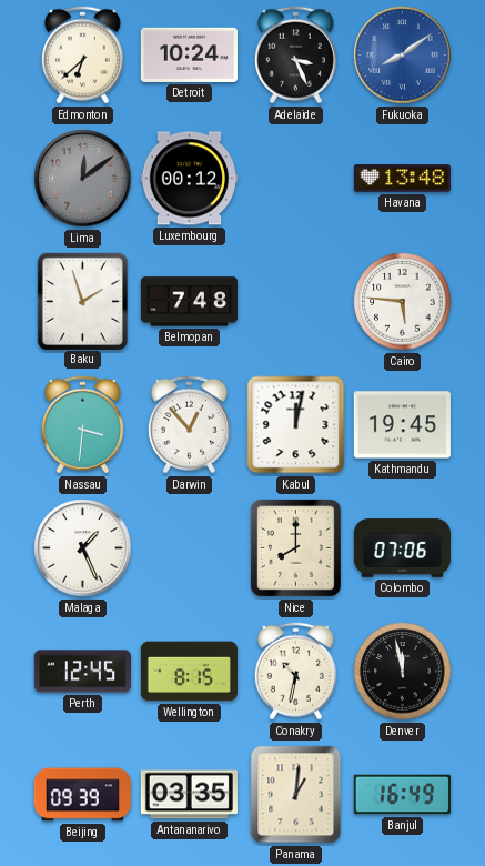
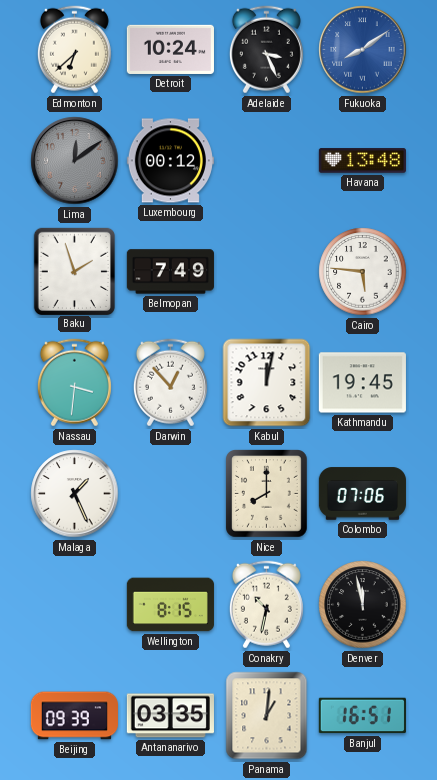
Belmopan: 7:48 -> 7:49
Perth: 12:45 -> none
Banjul: 16:49 -> 16:51
